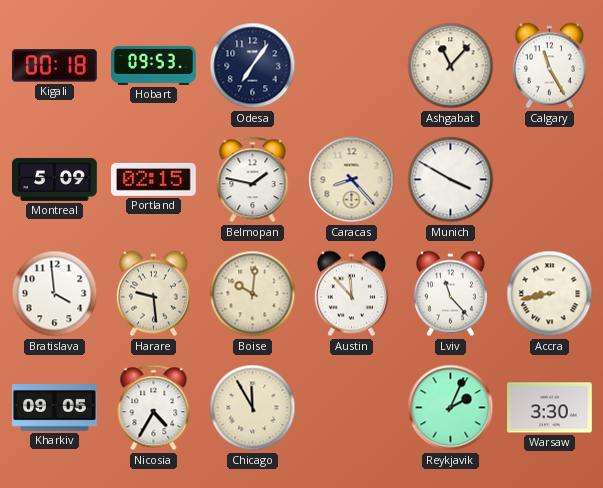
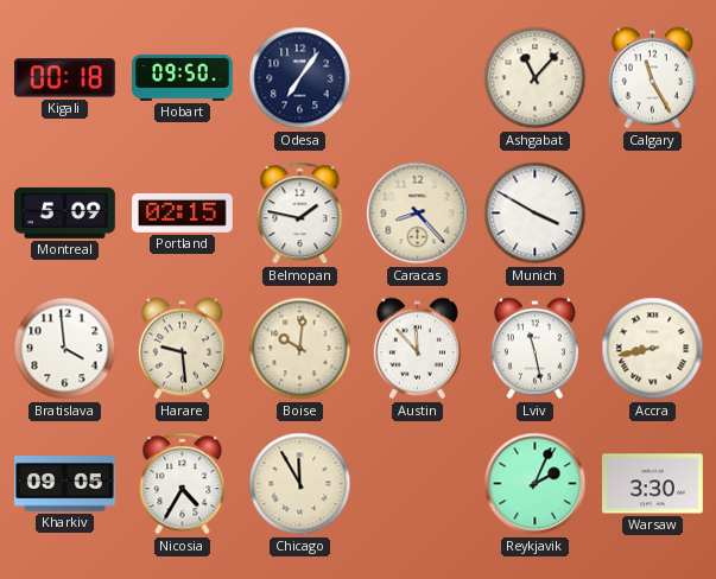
Hobart: 09:53 -> 09:50
Lviv: 11:23 -> 11:28
